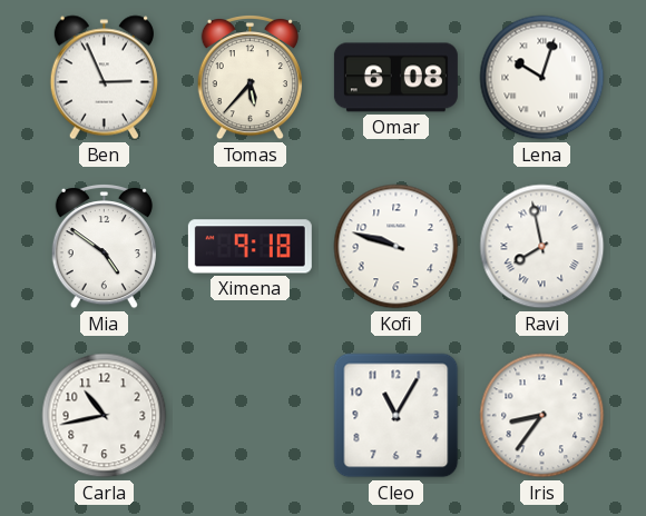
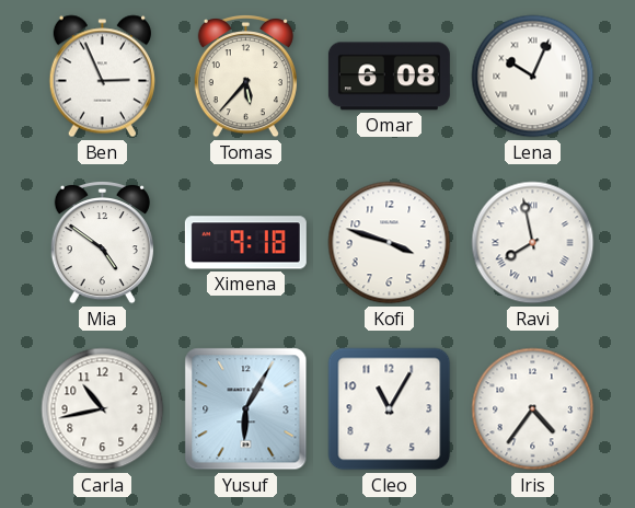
Lena: 10:03 -> 10:04
Kofi: 9:48 -> 3:48
Yusuf: none -> 6:05
Iris: 8:36 -> 4:36
